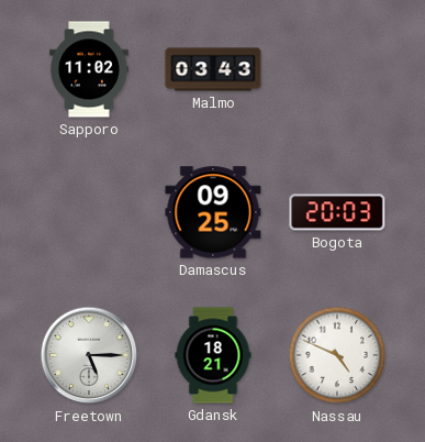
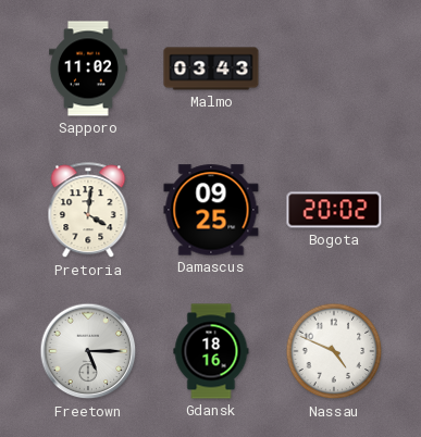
Pretoria: none -> 4:01
Bogota: 20:03 -> 20:02
Gdansk: 18:21 -> 18:16
